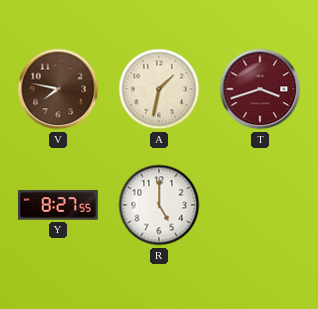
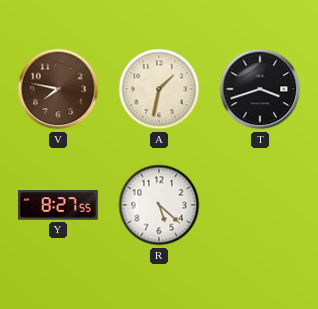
T dial: burgundy -> black
R: 5:00 -> 5:22
